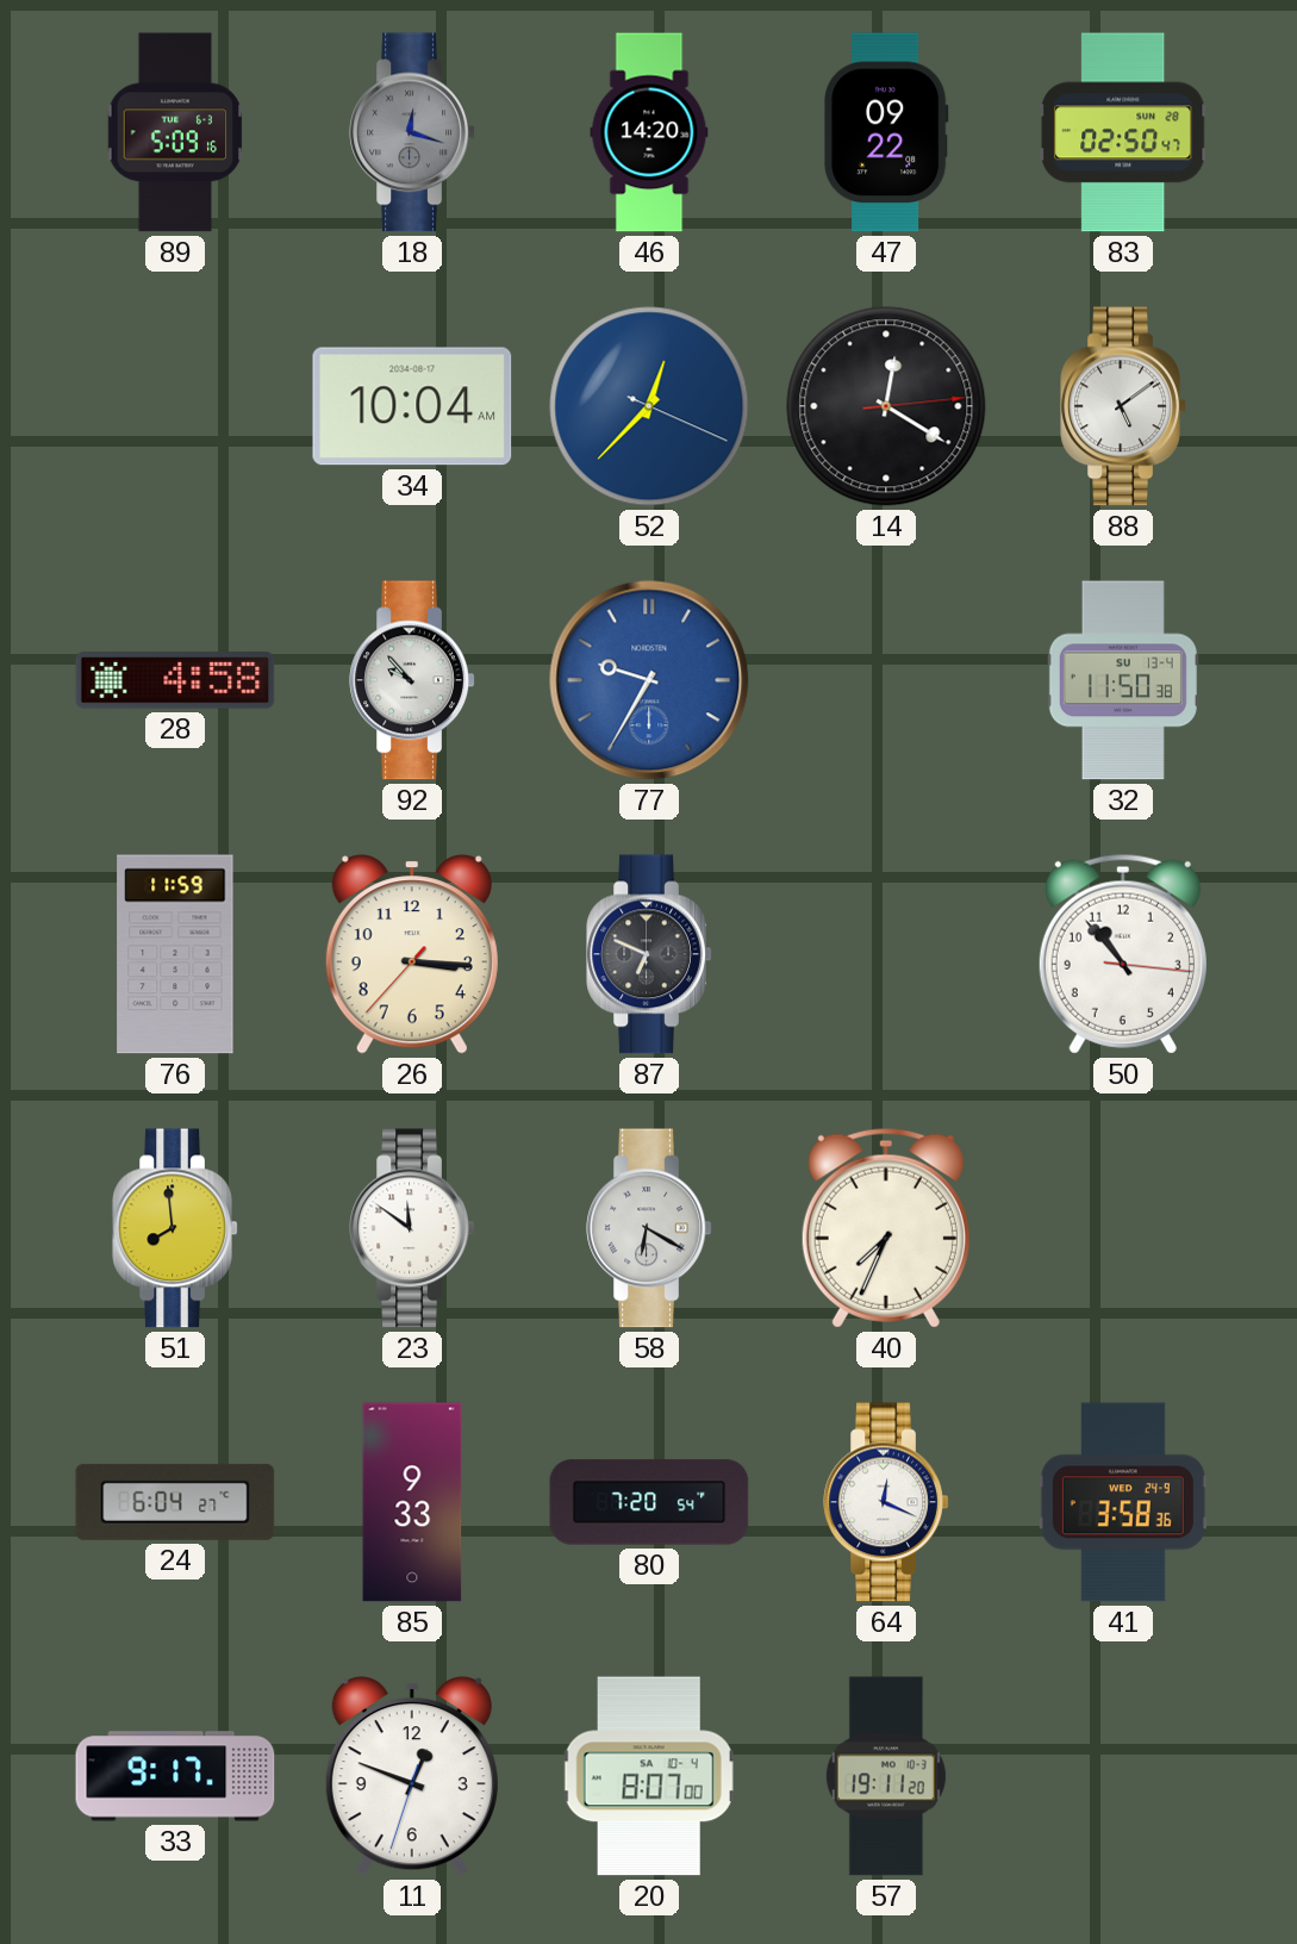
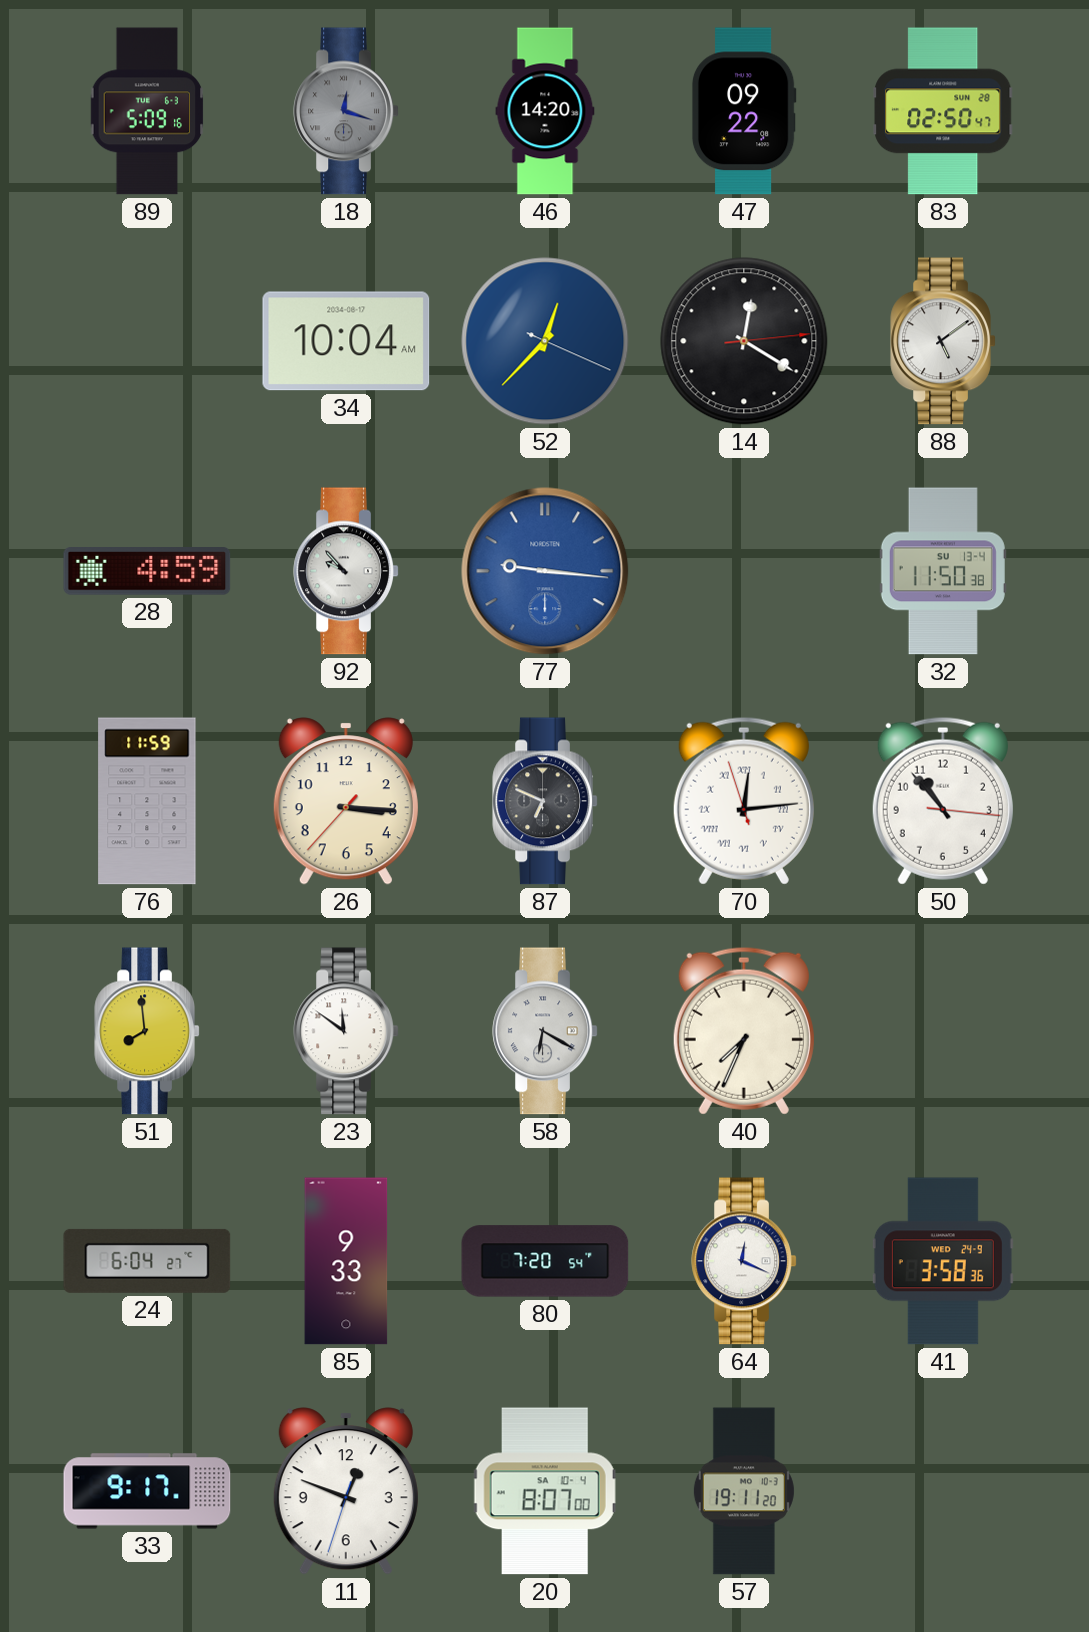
28: 4:58 -> 4:59
77: 9:35 -> 9:16
70: none -> 12:13
